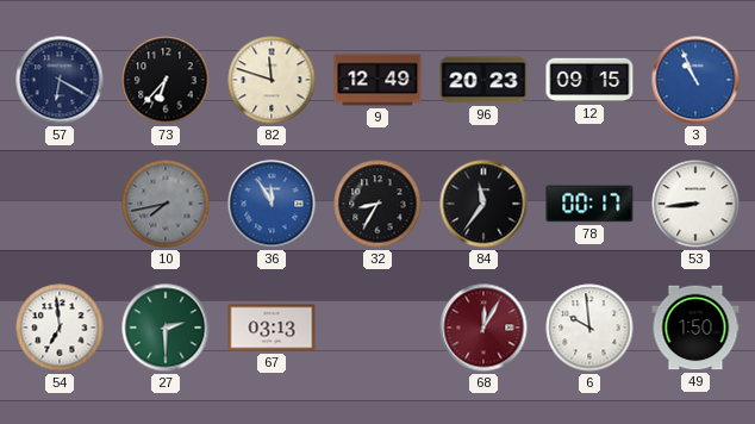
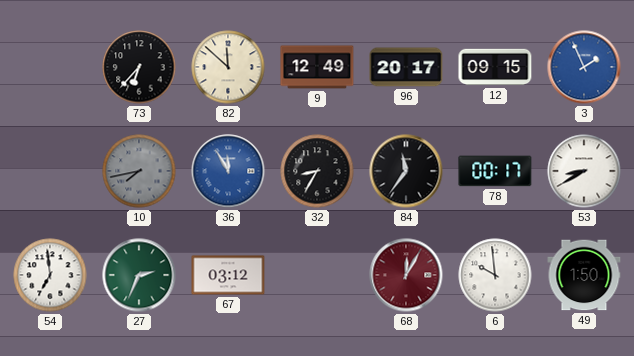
57: 6:20 -> none
82: 11:48 -> 11:52
96: 20:23 -> 20:17
3: 10:56 -> 1:56
53: 8:44 -> 8:40
27: 2:30 -> 2:34
67: 03:13 -> 03:12
